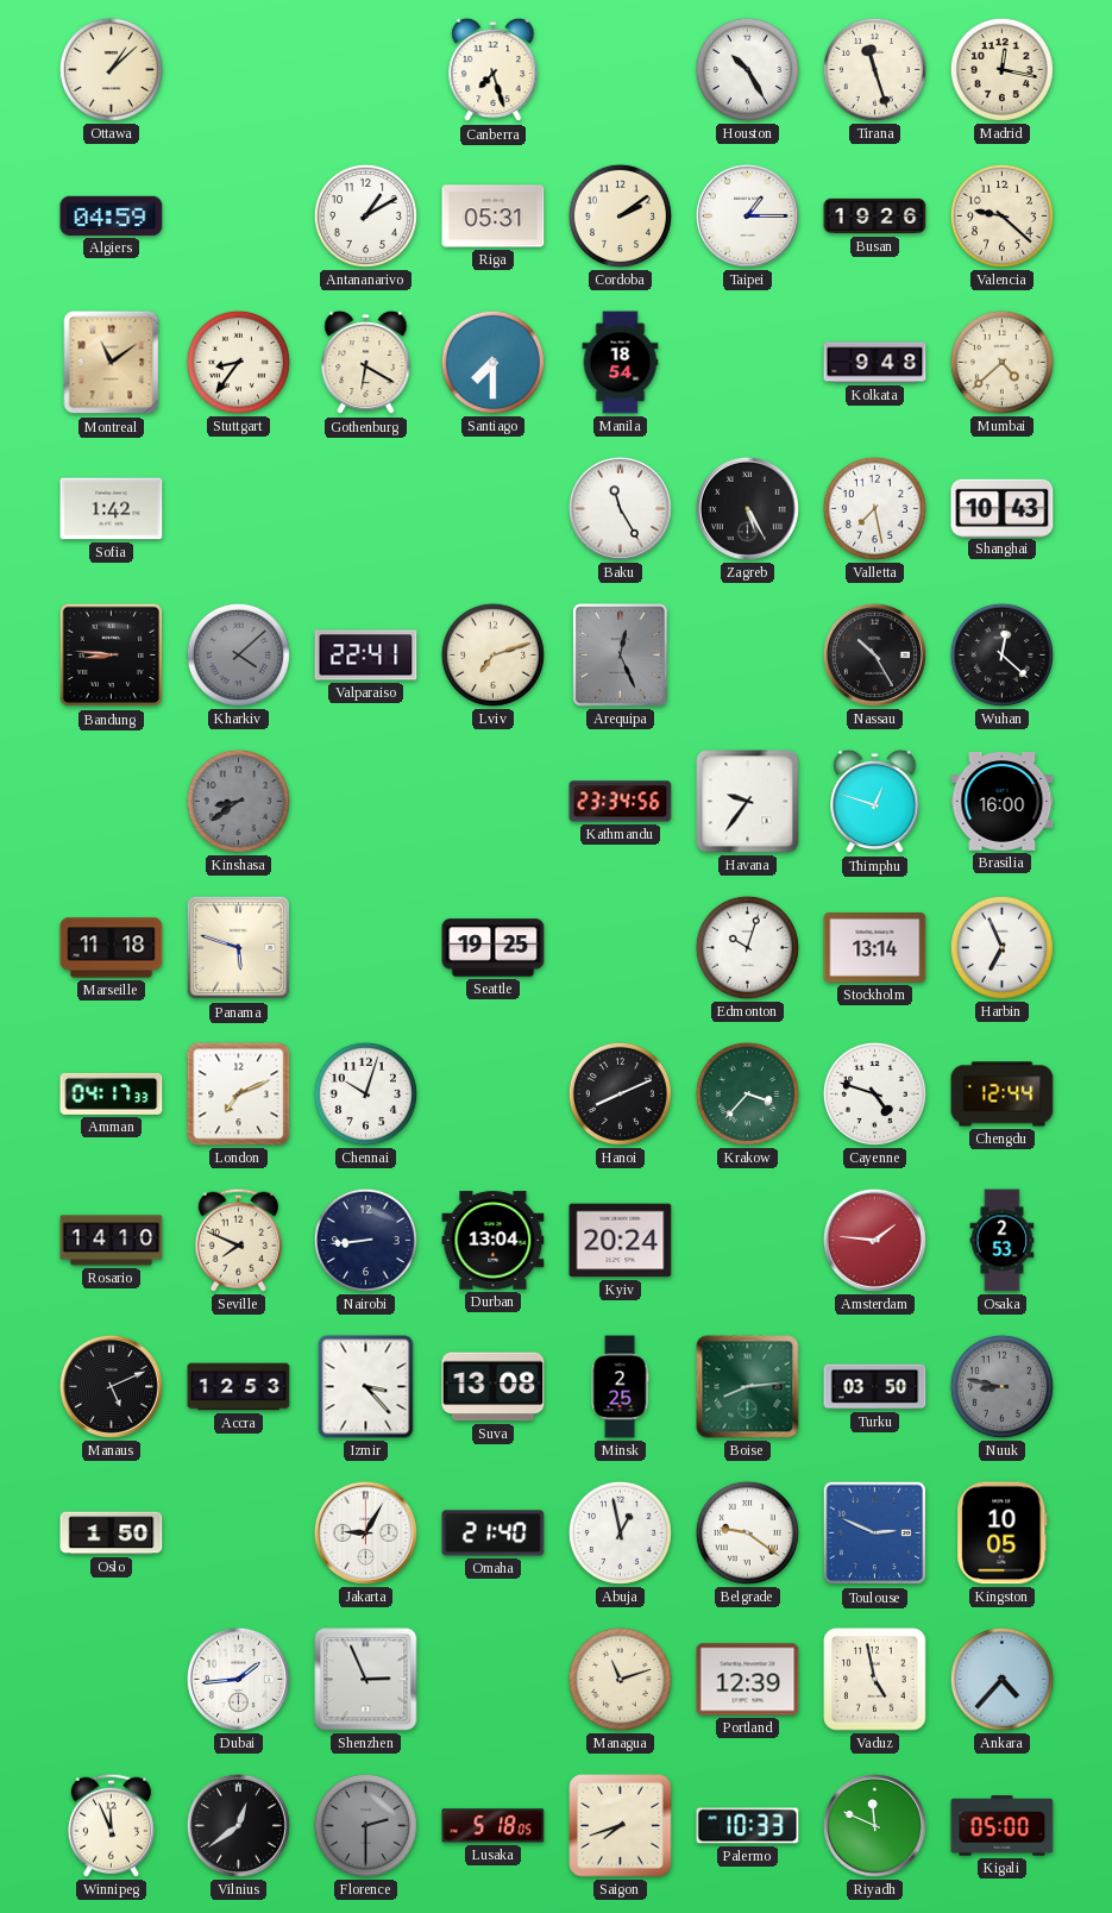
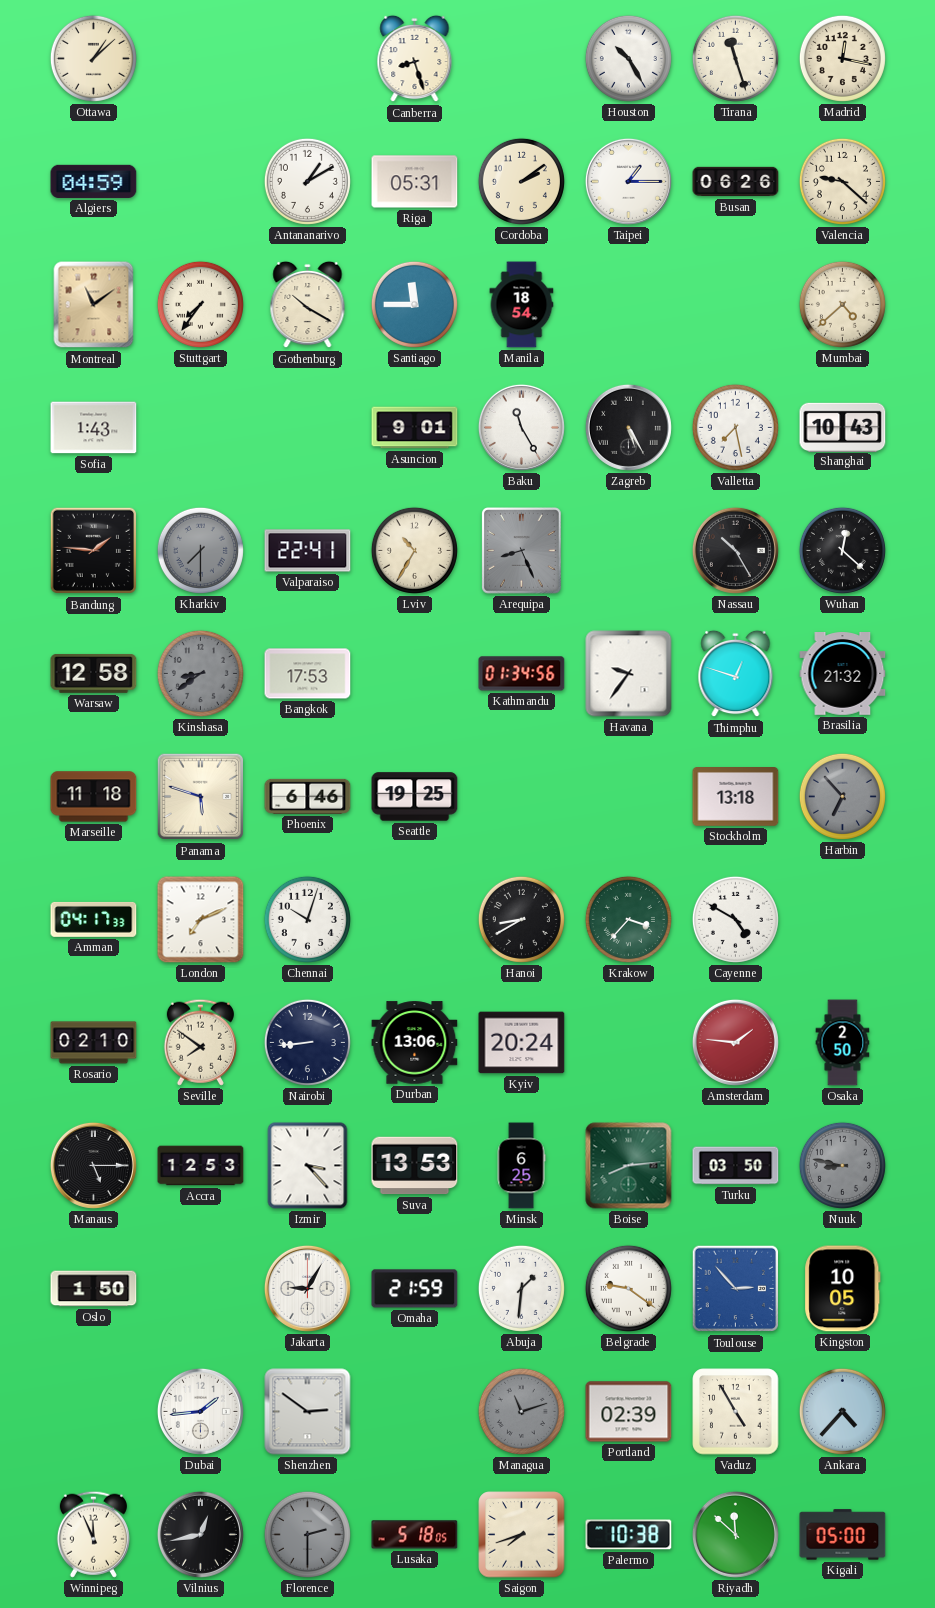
Canberra: 7:27 -> 8:27
Busan: 19:26 -> 06:26
Stuttgart: 8:36 -> 7:36
Gothenburg: 6:20 -> 10:20
Santiago: 7:30 -> 11:45
Kolkata: 9:48 -> none
Sofia: 1:42 -> 1:43
Asuncion: none -> 9:01
Bandung: 8:46 -> 1:46
Kharkiv: 4:08 -> 7:30
Lviv: 7:12 -> 10:35
Arequipa: 12:26 -> 8:26
Warsaw: none -> 12:58
Bangkok: none -> 17:53
Kathmandu: 23:34 -> 01:34
Brasilia: 16:00 -> 21:32
Phoenix: none -> 6:46
Edmonton: 10:03 -> none
Stockholm: 13:14 -> 13:18
Harbin: 6:56 -> 6:53
Harbin dial: white -> grey
Hanoi: 8:11 -> 8:40
Cayenne: 4:48 -> 4:50
Chengdu: 12:44 -> none
Rosario: 14:10 -> 02:10
Seville: 7:49 -> 7:51
Durban: 13:04 -> 13:06
Osaka: 2:53 -> 2:50
Manaus: 5:11 -> 5:15
Suva: 13:08 -> 13:53
Minsk: 2:25 -> 6:25
Omaha: 21:40 -> 21:59
Abuja: 12:58 -> 1:31
Toulouse: 2:49 -> 2:53
Shenzhen: 2:56 -> 2:51
Managua dial: cream -> grey
Portland: 12:39 -> 02:39
Vaduz: 4:58 -> 4:55
Vilnius: 12:39 -> 12:43
Palermo: 10:33 -> 10:38
Riyadh: 11:49 -> 11:52
